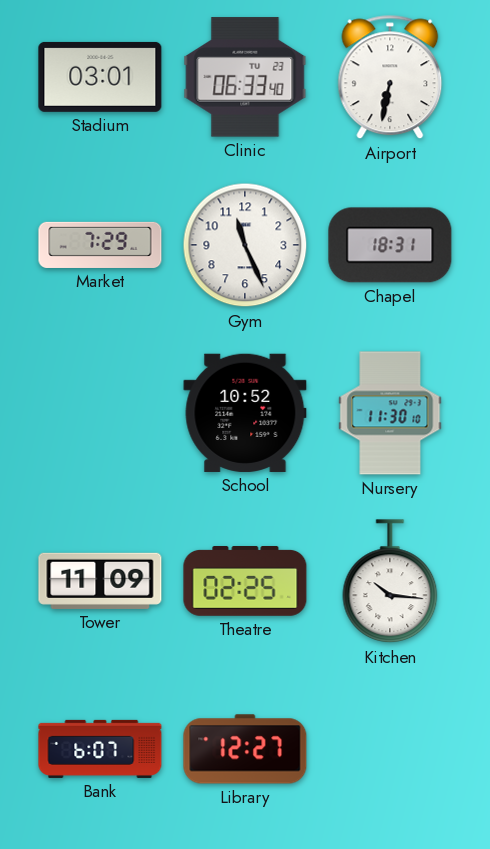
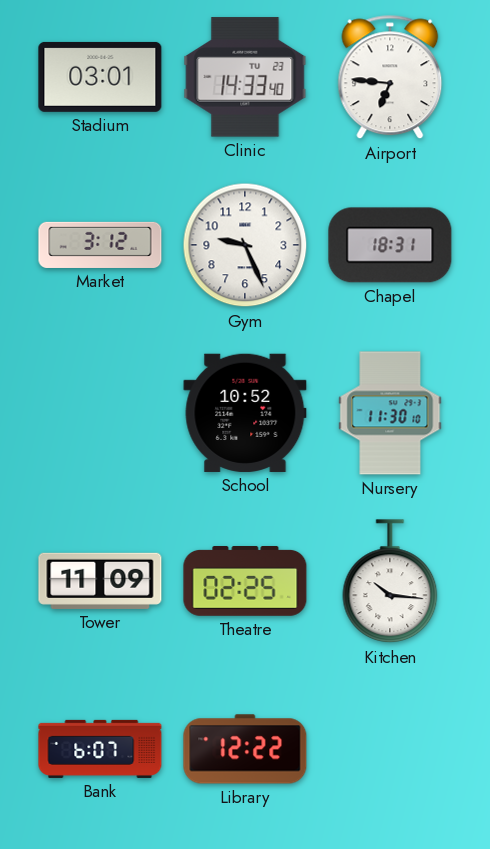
Clinic: 06:33 -> 14:33
Airport: 6:32 -> 6:46
Market: 7:29 -> 3:12
Gym: 11:26 -> 9:26
Library: 12:27 -> 12:22
